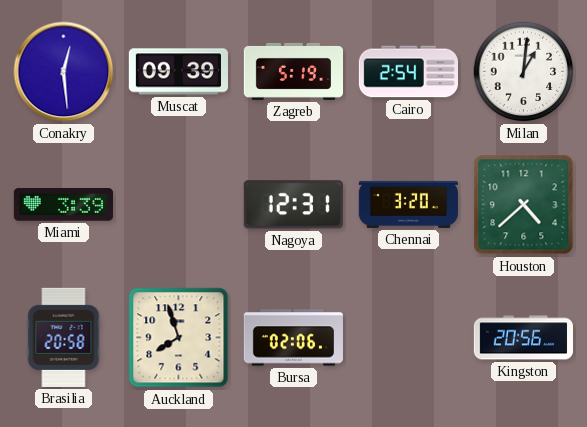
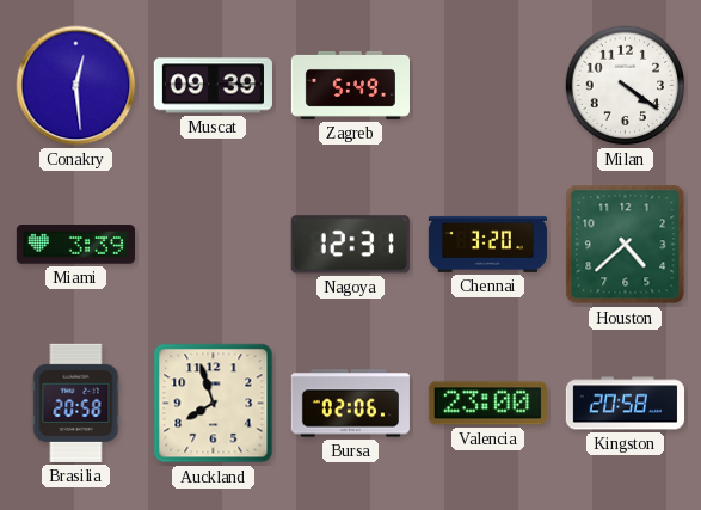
Zagreb: 5:19 -> 5:49
Cairo: 2:54 -> none
Milan: 1:01 -> 4:21
Valencia: none -> 23:00
Kingston: 20:56 -> 20:58
